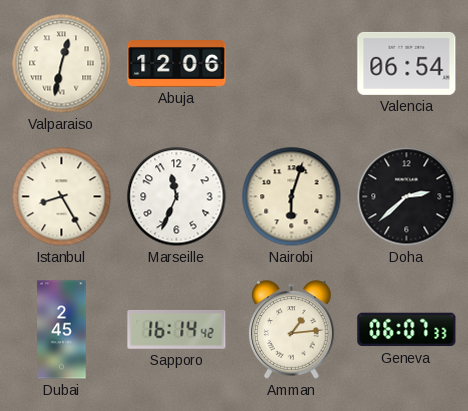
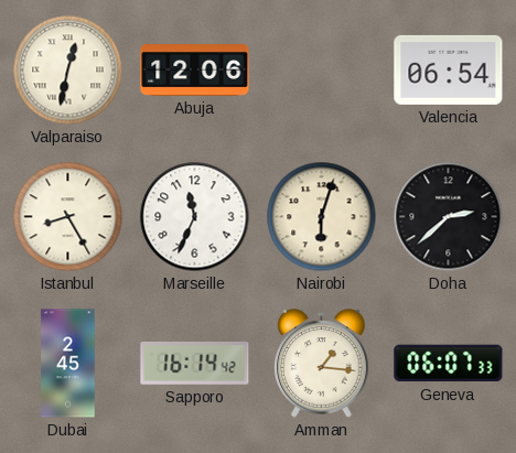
Amman: 1:14 -> 1:16
